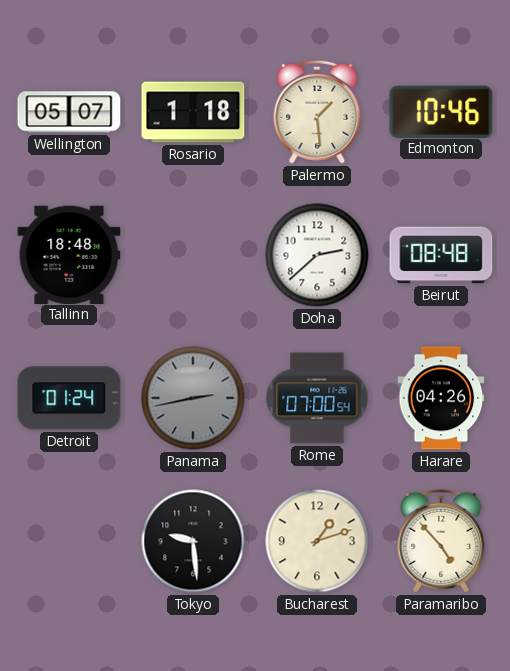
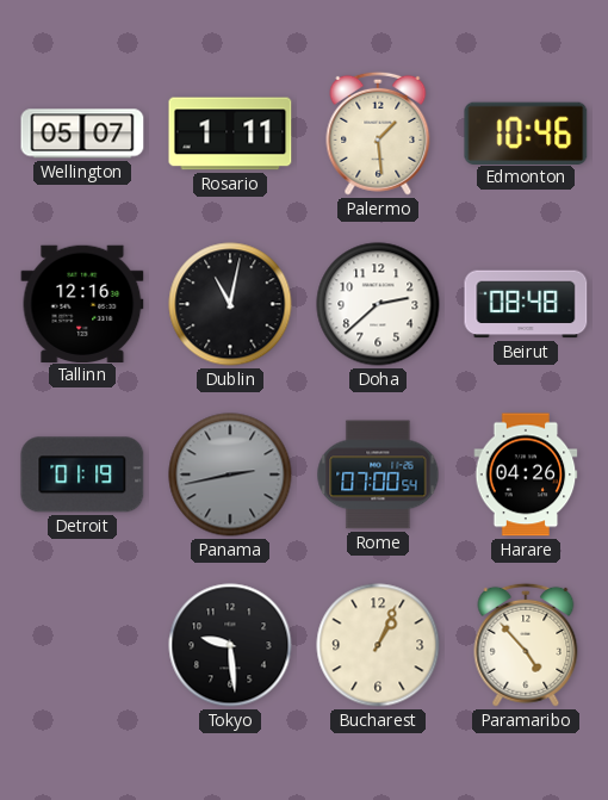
Rosario: 1:18 -> 1:11
Tallinn: 18:48 -> 12:16
Dublin: none -> 11:02
Detroit: 01:24 -> 01:19
Bucharest: 1:12 -> 1:04
